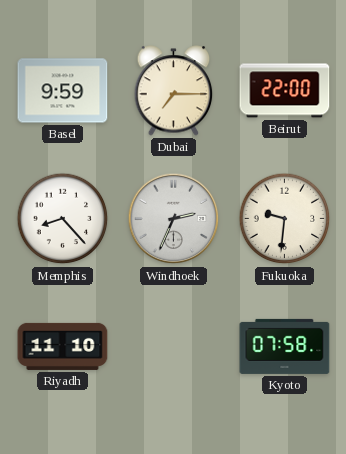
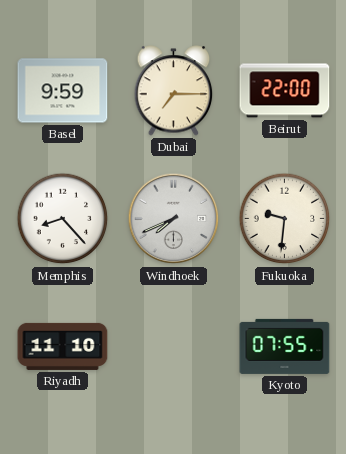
Windhoek: 2:34 -> 7:41
Kyoto: 07:58 -> 07:55
